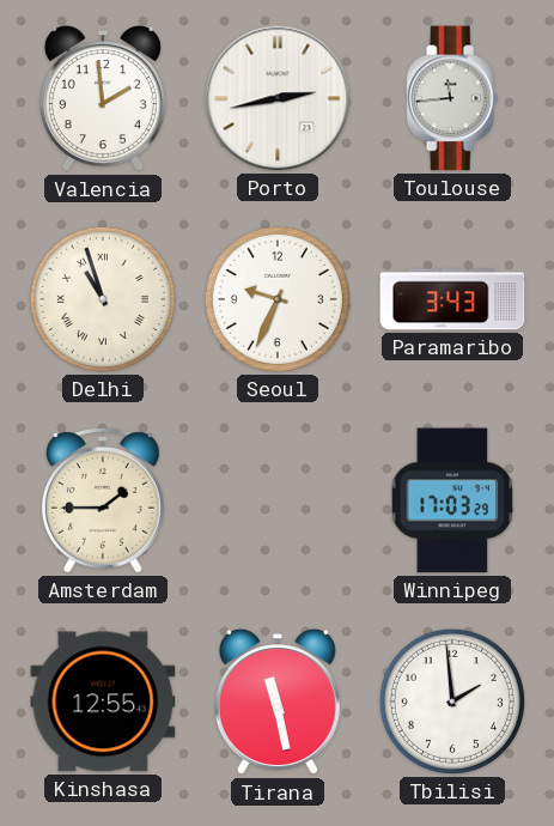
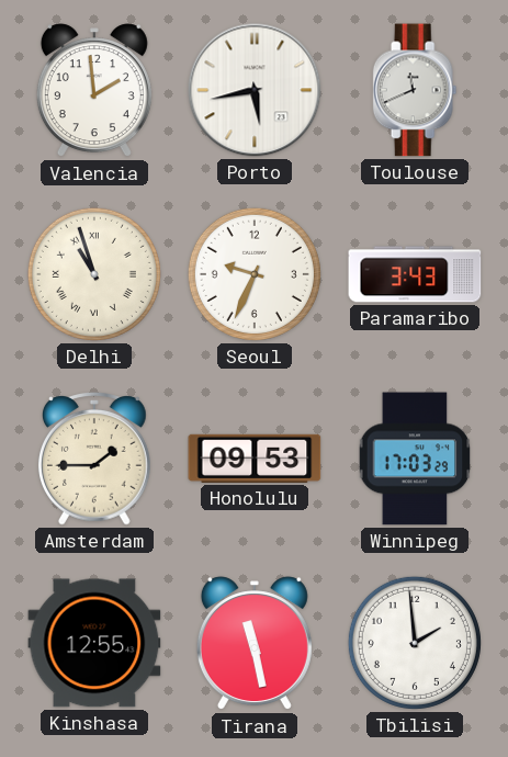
Porto: 2:43 -> 5:43
Toulouse: 11:44 -> 11:41
Honolulu: none -> 09:53
